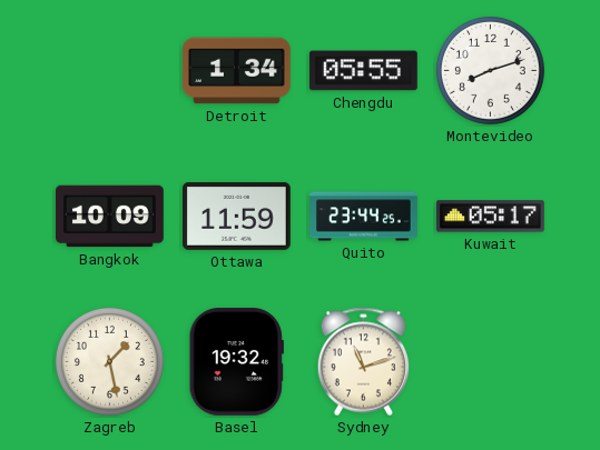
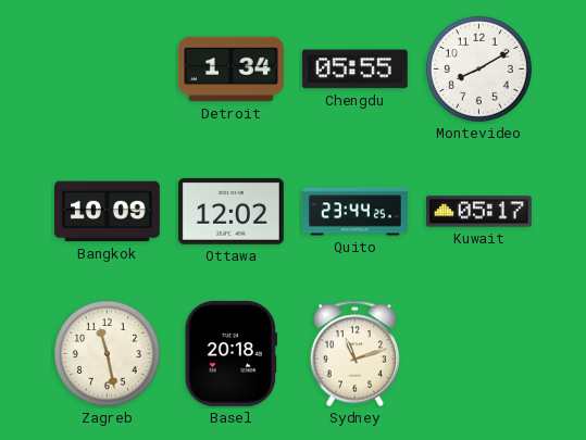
Montevideo: 8:12 -> 8:10
Ottawa: 11:59 -> 12:02
Zagreb: 1:28 -> 11:28
Basel: 19:32 -> 20:18
